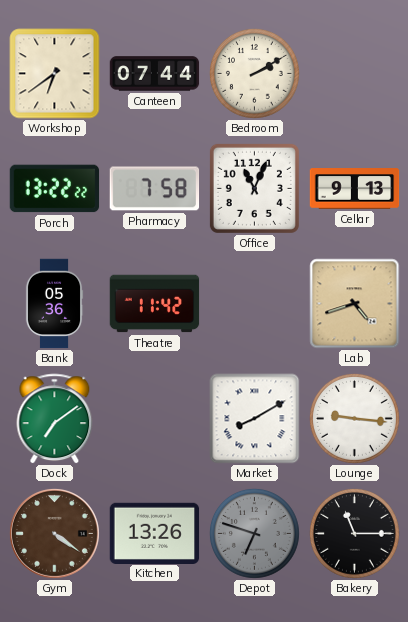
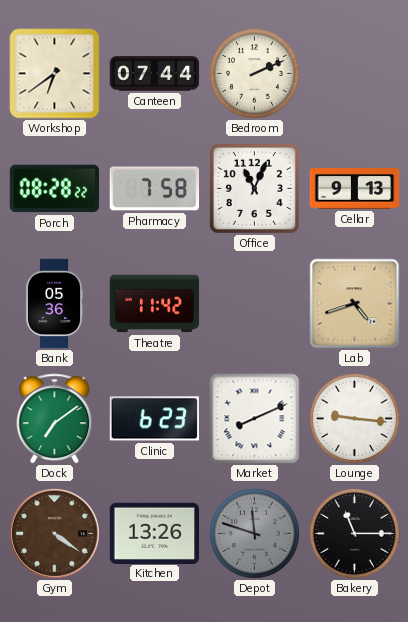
Bedroom: 2:10 -> 2:11
Porch: 13:22 -> 08:28
Clinic: none -> 6:23
Market: 8:10 -> 8:11
Depot: 6:48 -> 11:48
